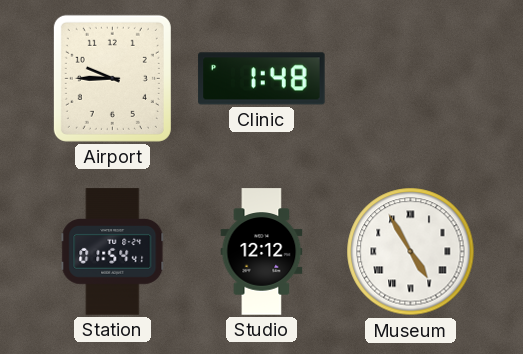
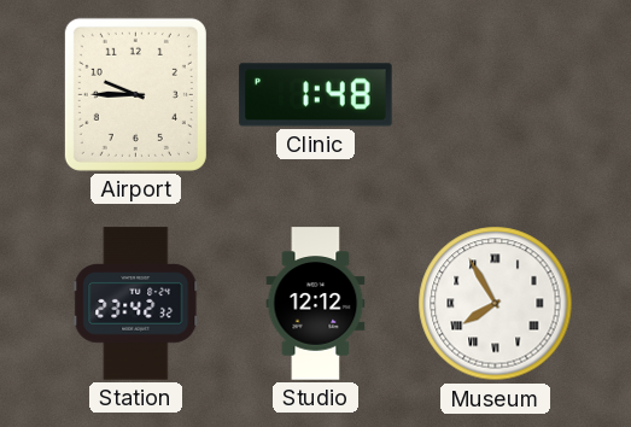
Station: 01:54 -> 23:42
Museum: 4:55 -> 7:55
